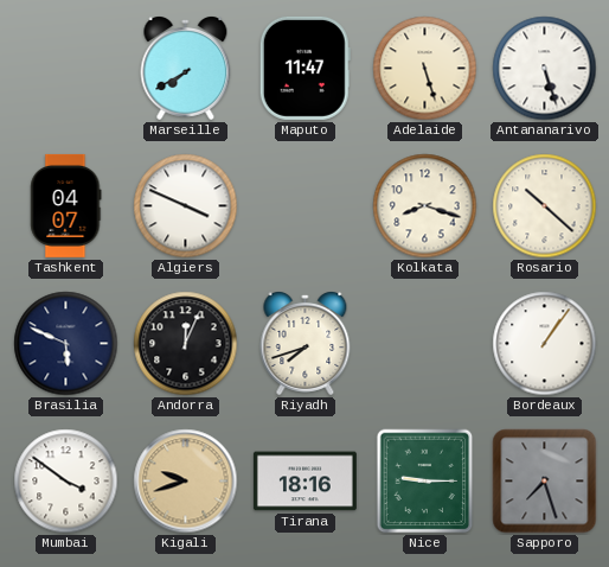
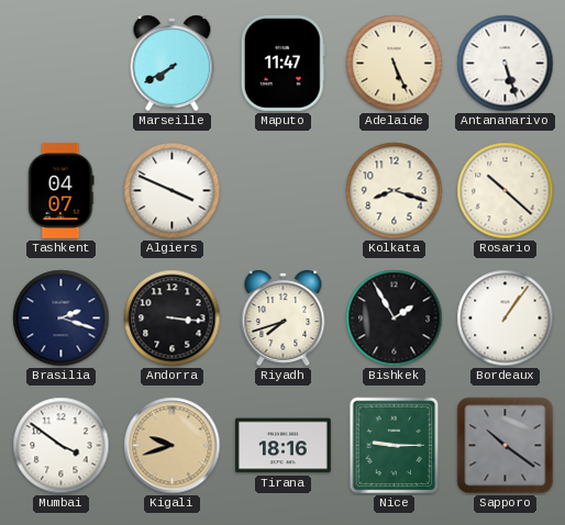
Adelaide: 5:27 -> 5:26
Brasilia: 5:49 -> 2:18
Andorra: 12:04 -> 3:16
Bishkek: none -> 1:55
Sapporo: 7:27 -> 10:21
